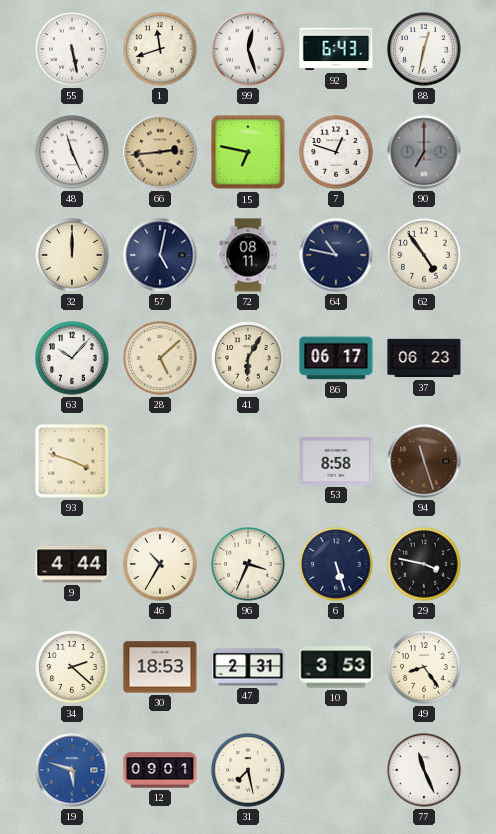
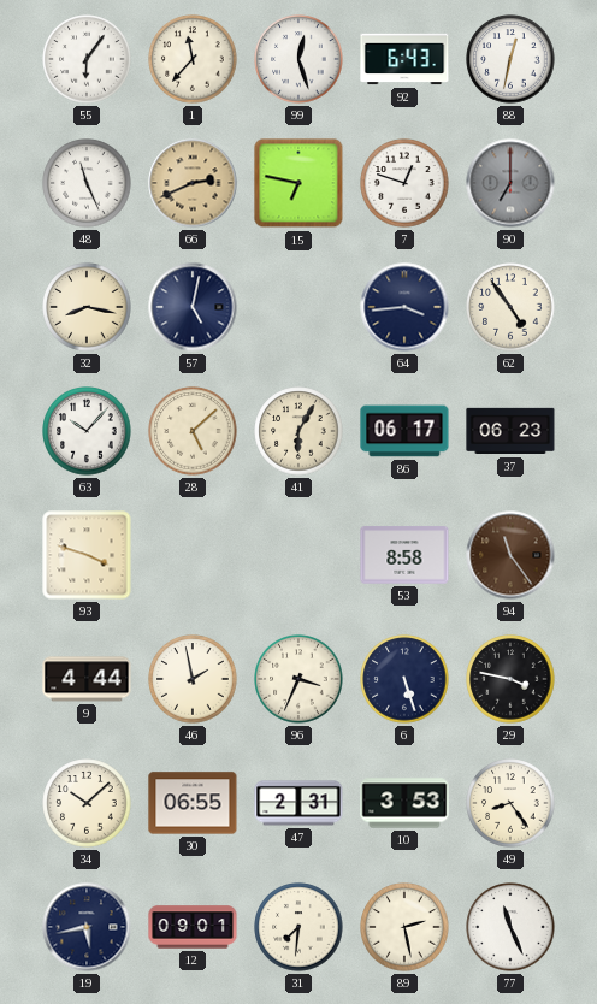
55: 5:28 -> 6:06
1: 11:42 -> 11:37
66: 2:44 -> 2:41
32: 12:00 -> 8:17
72: 08:11 -> none
64: 10:47 -> 3:44
94: 11:27 -> 11:24
46: 10:35 -> 1:58
34: 2:22 -> 10:08
30: 18:53 -> 06:55
19: 5:48 -> 5:43
19 dial: blue -> navy
31: 7:28 -> 7:31
89: none -> 2:28
